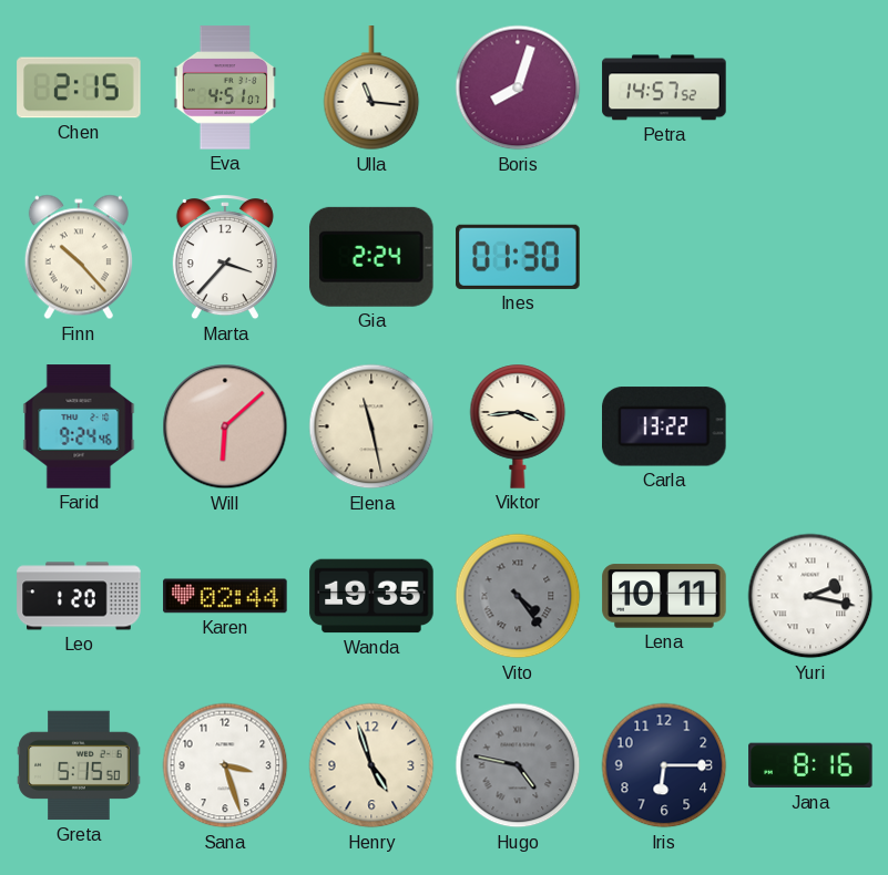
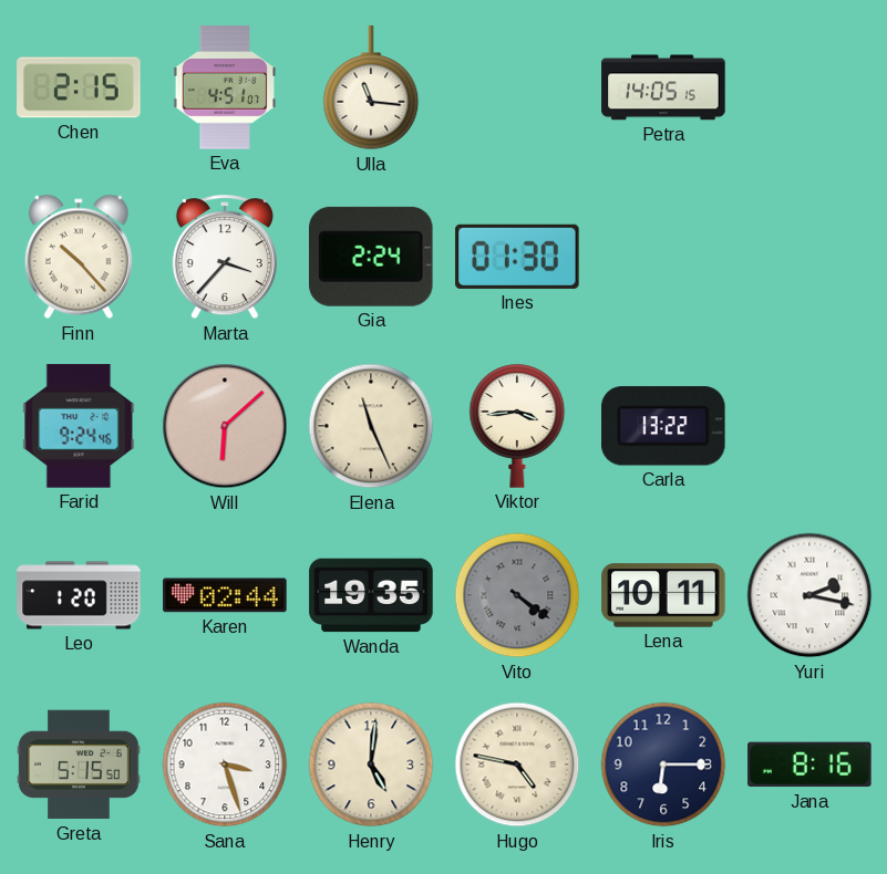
Boris: 8:03 -> none
Petra: 14:57 -> 14:05
Elena: 11:28 -> 11:26
Vito: 4:24 -> 4:21
Henry: 4:57 -> 5:01
Hugo dial: grey -> cream
